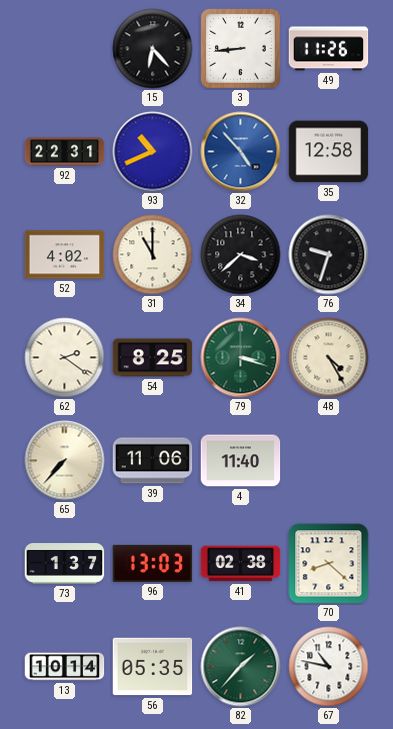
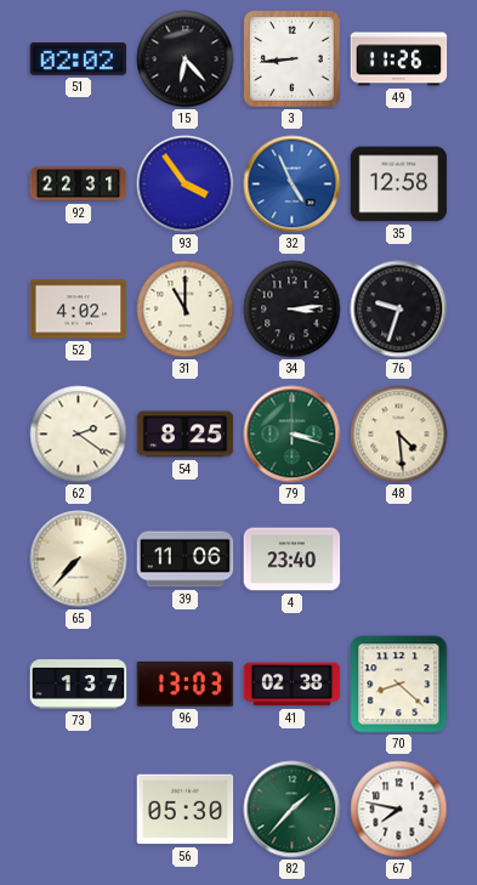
51: none -> 02:02
93: 10:41 -> 3:54
32: 4:53 -> 4:56
34: 3:38 -> 3:14
48: 4:25 -> 4:29
4: 11:40 -> 23:40
13: 10:14 -> none
56: 05:35 -> 05:30
67: 10:47 -> 7:47
